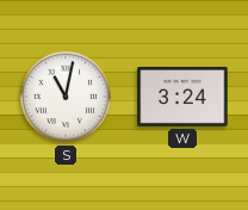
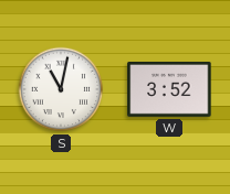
W: 3:24 -> 3:52
